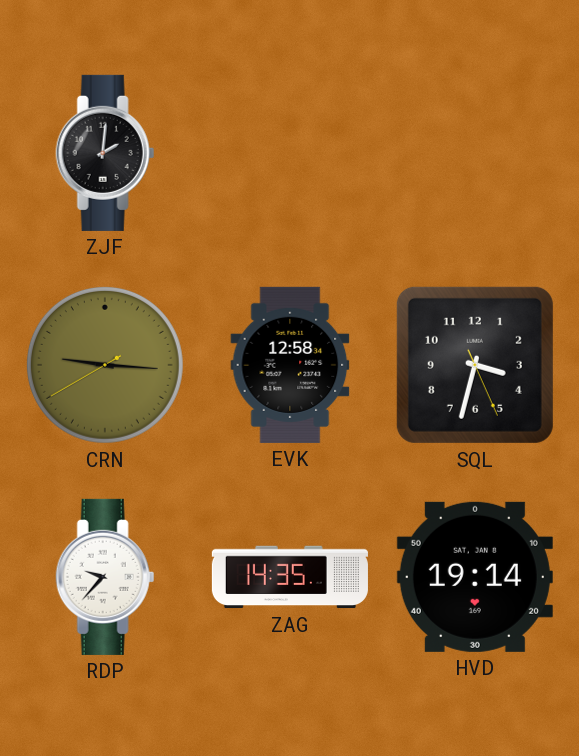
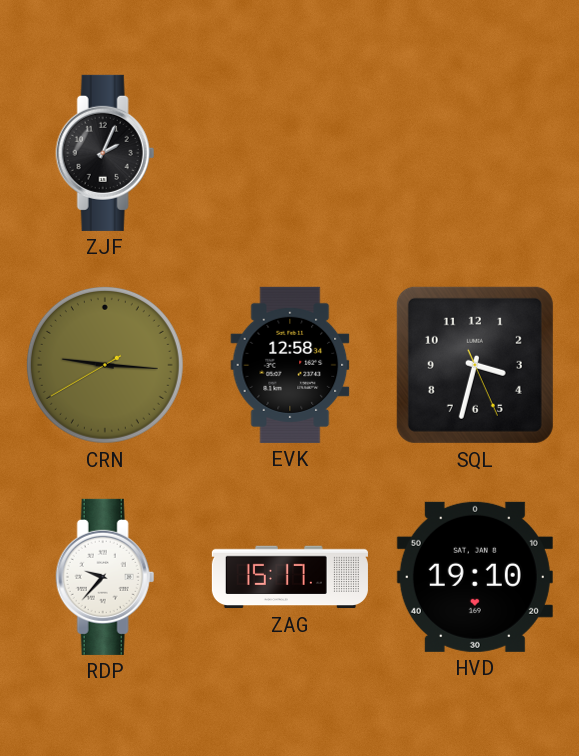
ZJF: 2:01 -> 2:04
ZAG: 14:35 -> 15:17
HVD: 19:14 -> 19:10
